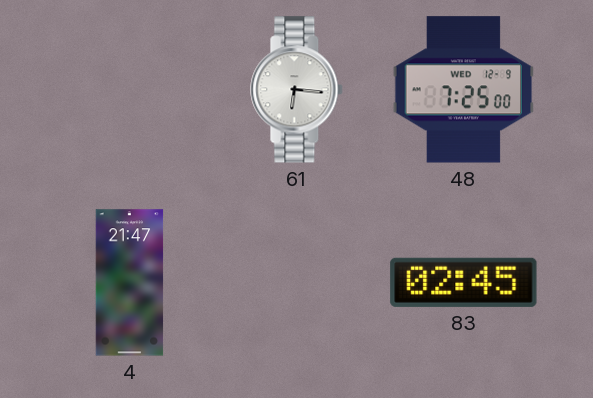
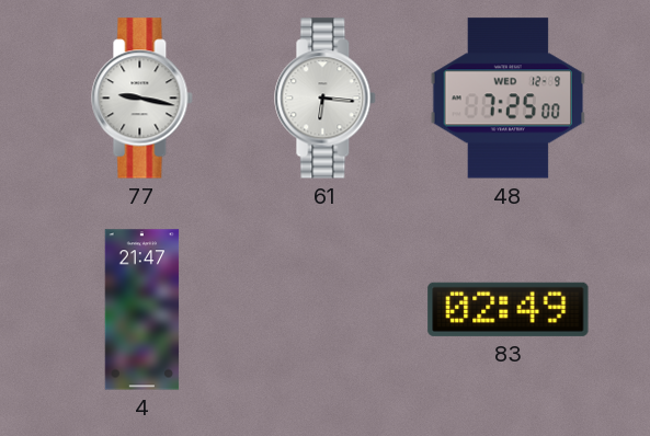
77: none -> 9:17
83: 02:45 -> 02:49
